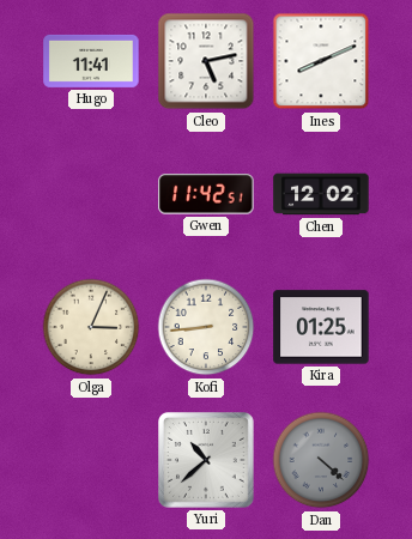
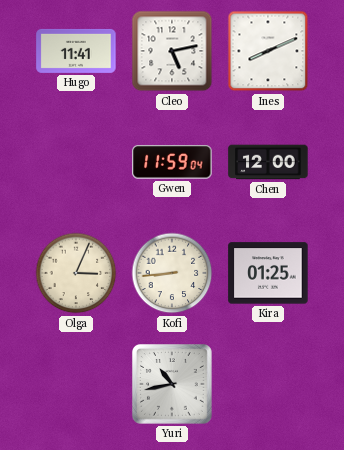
Gwen: 11:42 -> 11:59
Chen: 12:02 -> 12:00
Yuri: 10:38 -> 10:43
Dan: 4:22 -> none
